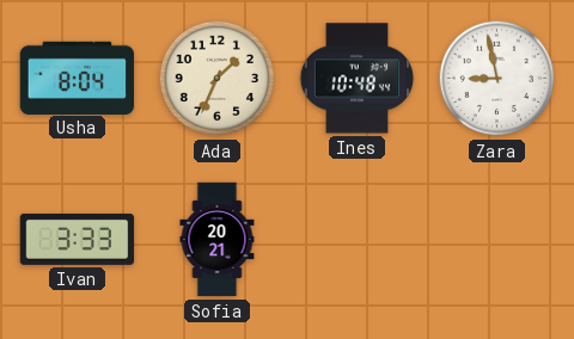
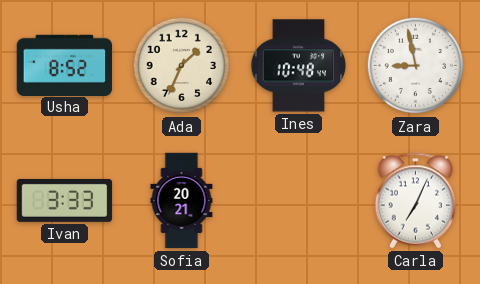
Usha: 8:04 -> 8:52
Carla: none -> 7:04
